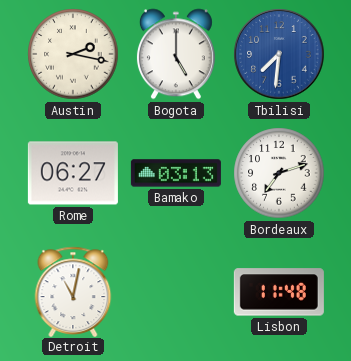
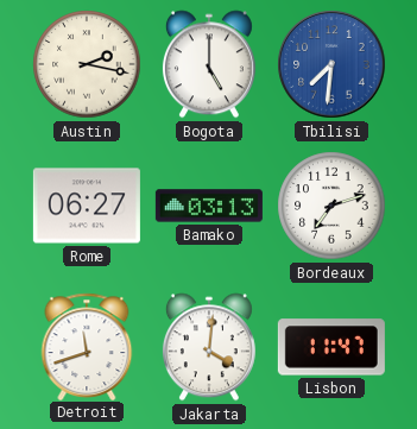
Detroit: 11:02 -> 11:42
Jakarta: none -> 4:01
Lisbon: 11:48 -> 11:47
